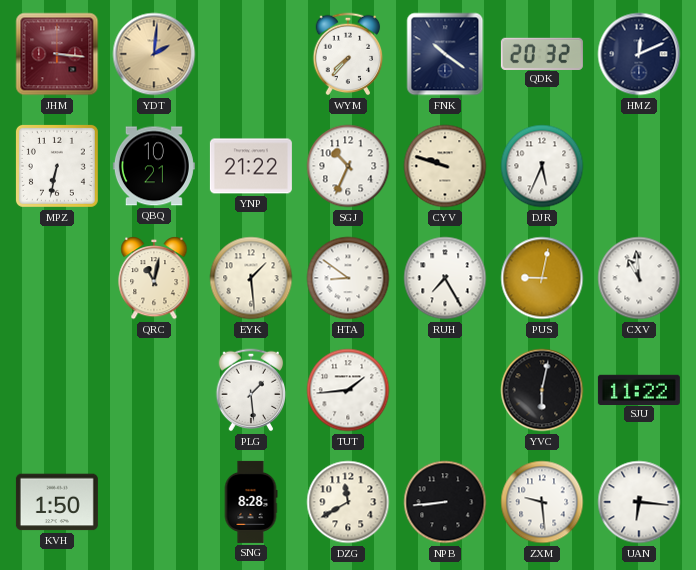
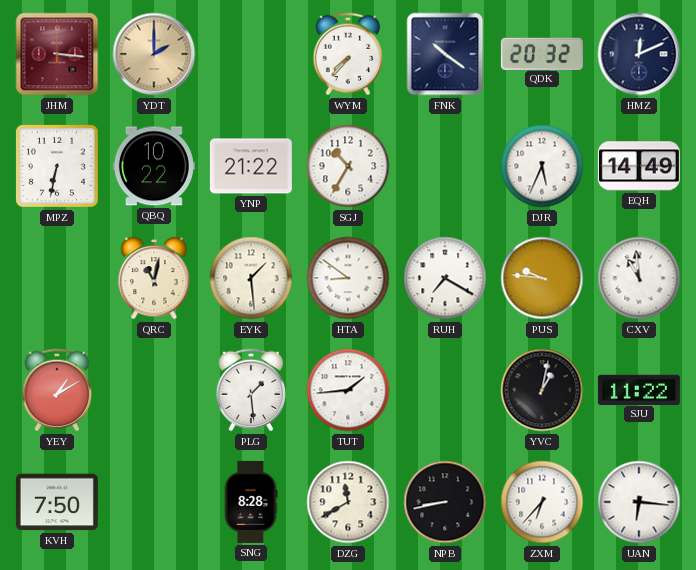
YDT: 2:01 -> 2:00
QBQ: 10:21 -> 10:22
SGJ: 10:34 -> 10:35
CYV: 9:48 -> none
EQH: none -> 14:49
RUH: 7:25 -> 7:20
PUS: 9:02 -> 9:46
YEY: none -> 1:10
YVC: 6:02 -> 1:02
KVH: 1:50 -> 7:50
NPB: 8:44 -> 8:43
ZXM: 9:29 -> 6:37
